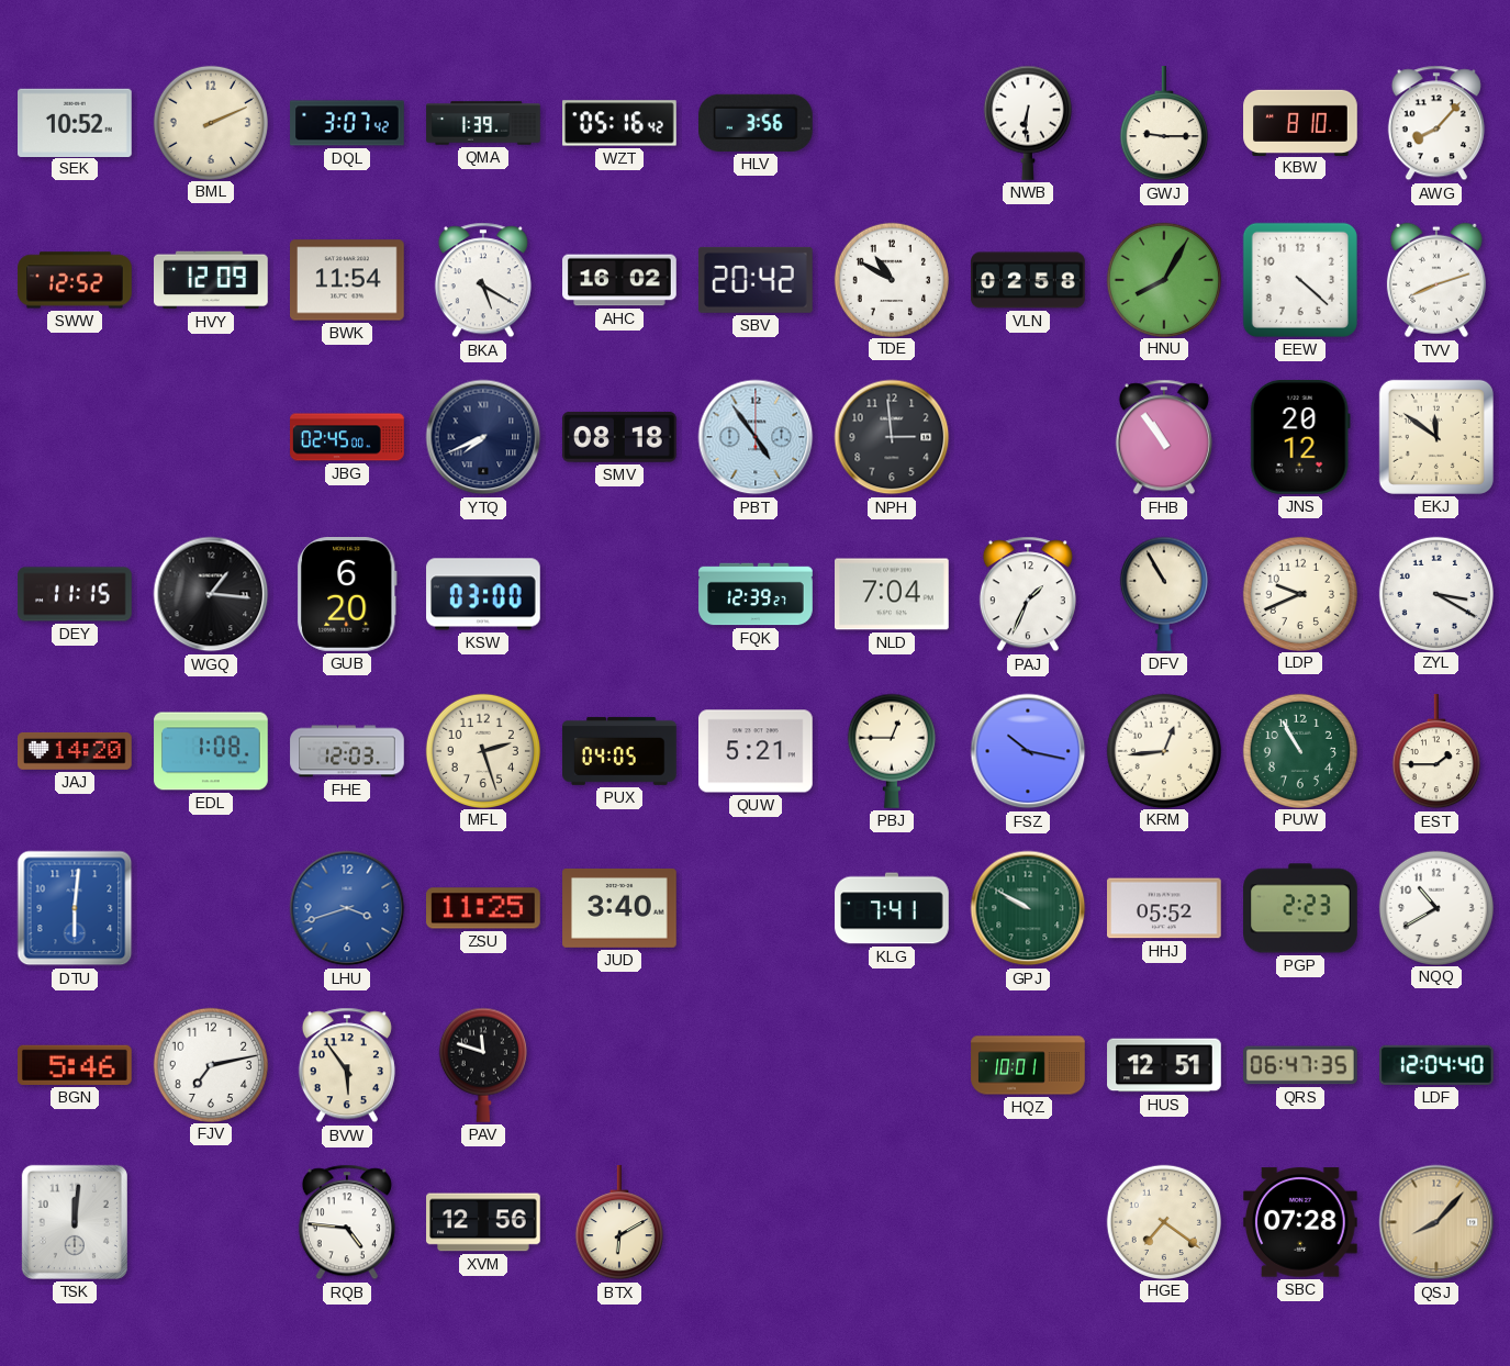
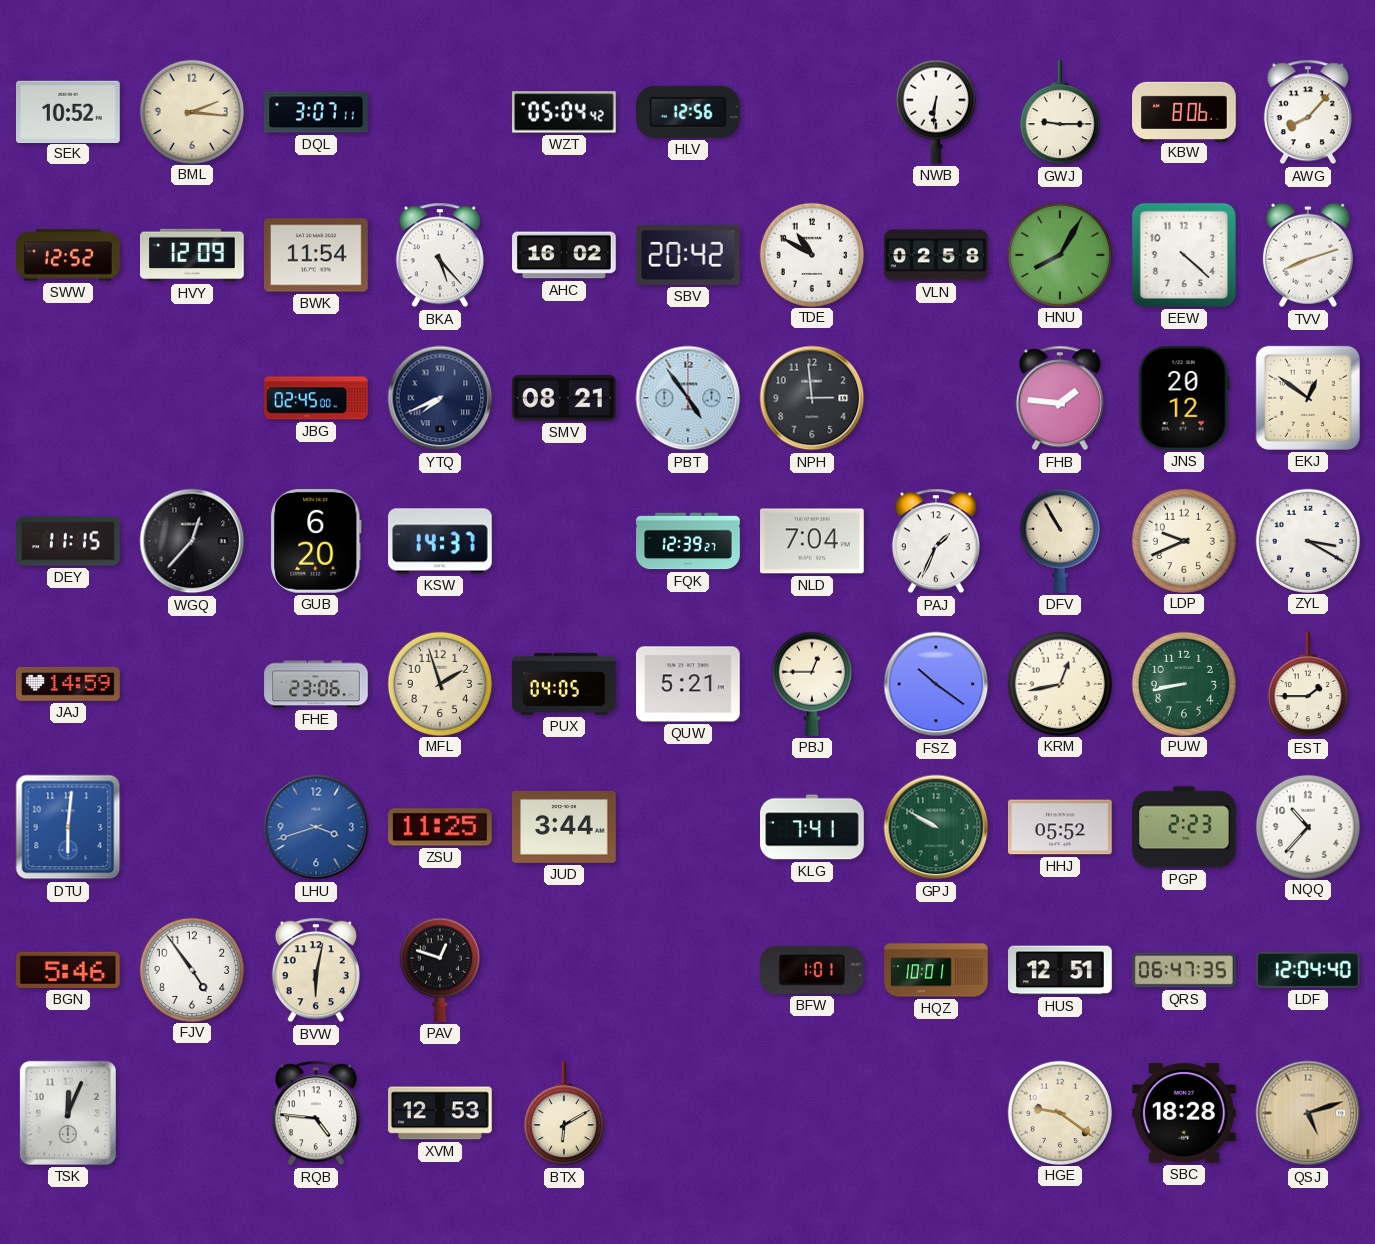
BML: 2:11 -> 2:16
DQL: 3:07:42 -> 3:07:11
QMA: 1:39 -> none
WZT: 05:16 -> 05:04
HLV: 3:56 -> 12:56
KBW: 8:10 -> 8:06
BKA: 5:20 -> 5:23
SMV: 08:18 -> 08:21
FHB: 10:54 -> 1:46
EKJ: 11:51 -> 12:51
WGQ: 1:16 -> 12:37
KSW: 03:00 -> 14:37
JAJ: 14:20 -> 14:59
EDL: 1:08 -> none
FHE: 12:03 -> 23:06
MFL: 2:27 -> 1:57
FSZ: 10:17 -> 10:21
KRM: 12:44 -> 12:43
PUW: 10:55 -> 8:43
JUD: 3:40 -> 3:44
NQQ: 10:40 -> 10:37
FJV: 7:13 -> 4:54
BVW: 5:54 -> 6:02
PAV: 11:48 -> 12:48
BFW: none -> 1:01
TSK: 12:01 -> 12:04
XVM: 12:56 -> 12:53
HGE: 7:21 -> 9:21
SBC: 07:28 -> 18:28
QSJ: 8:07 -> 5:12
